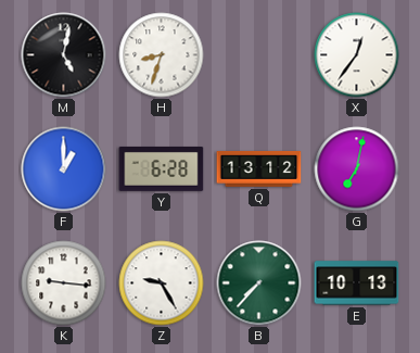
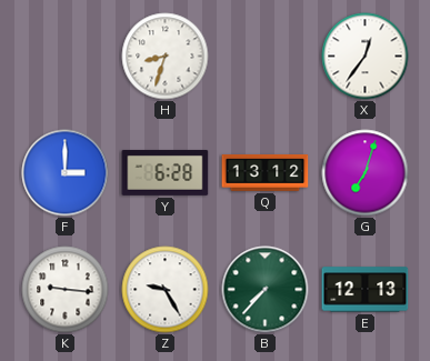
M: 5:02 -> none
F: 1:00 -> 3:00
G: 7:02 -> 7:03
E: 10:13 -> 12:13
